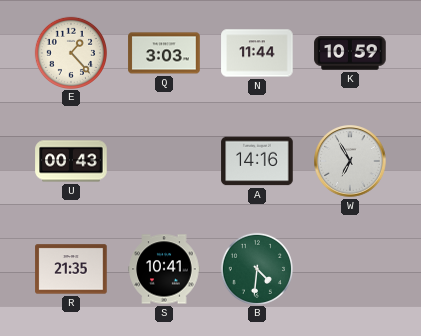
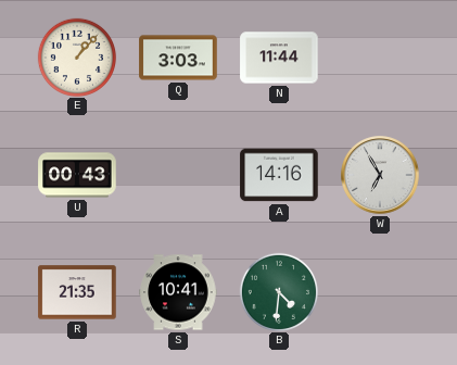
E: 1:23 -> 1:07
K: 10:59 -> none
